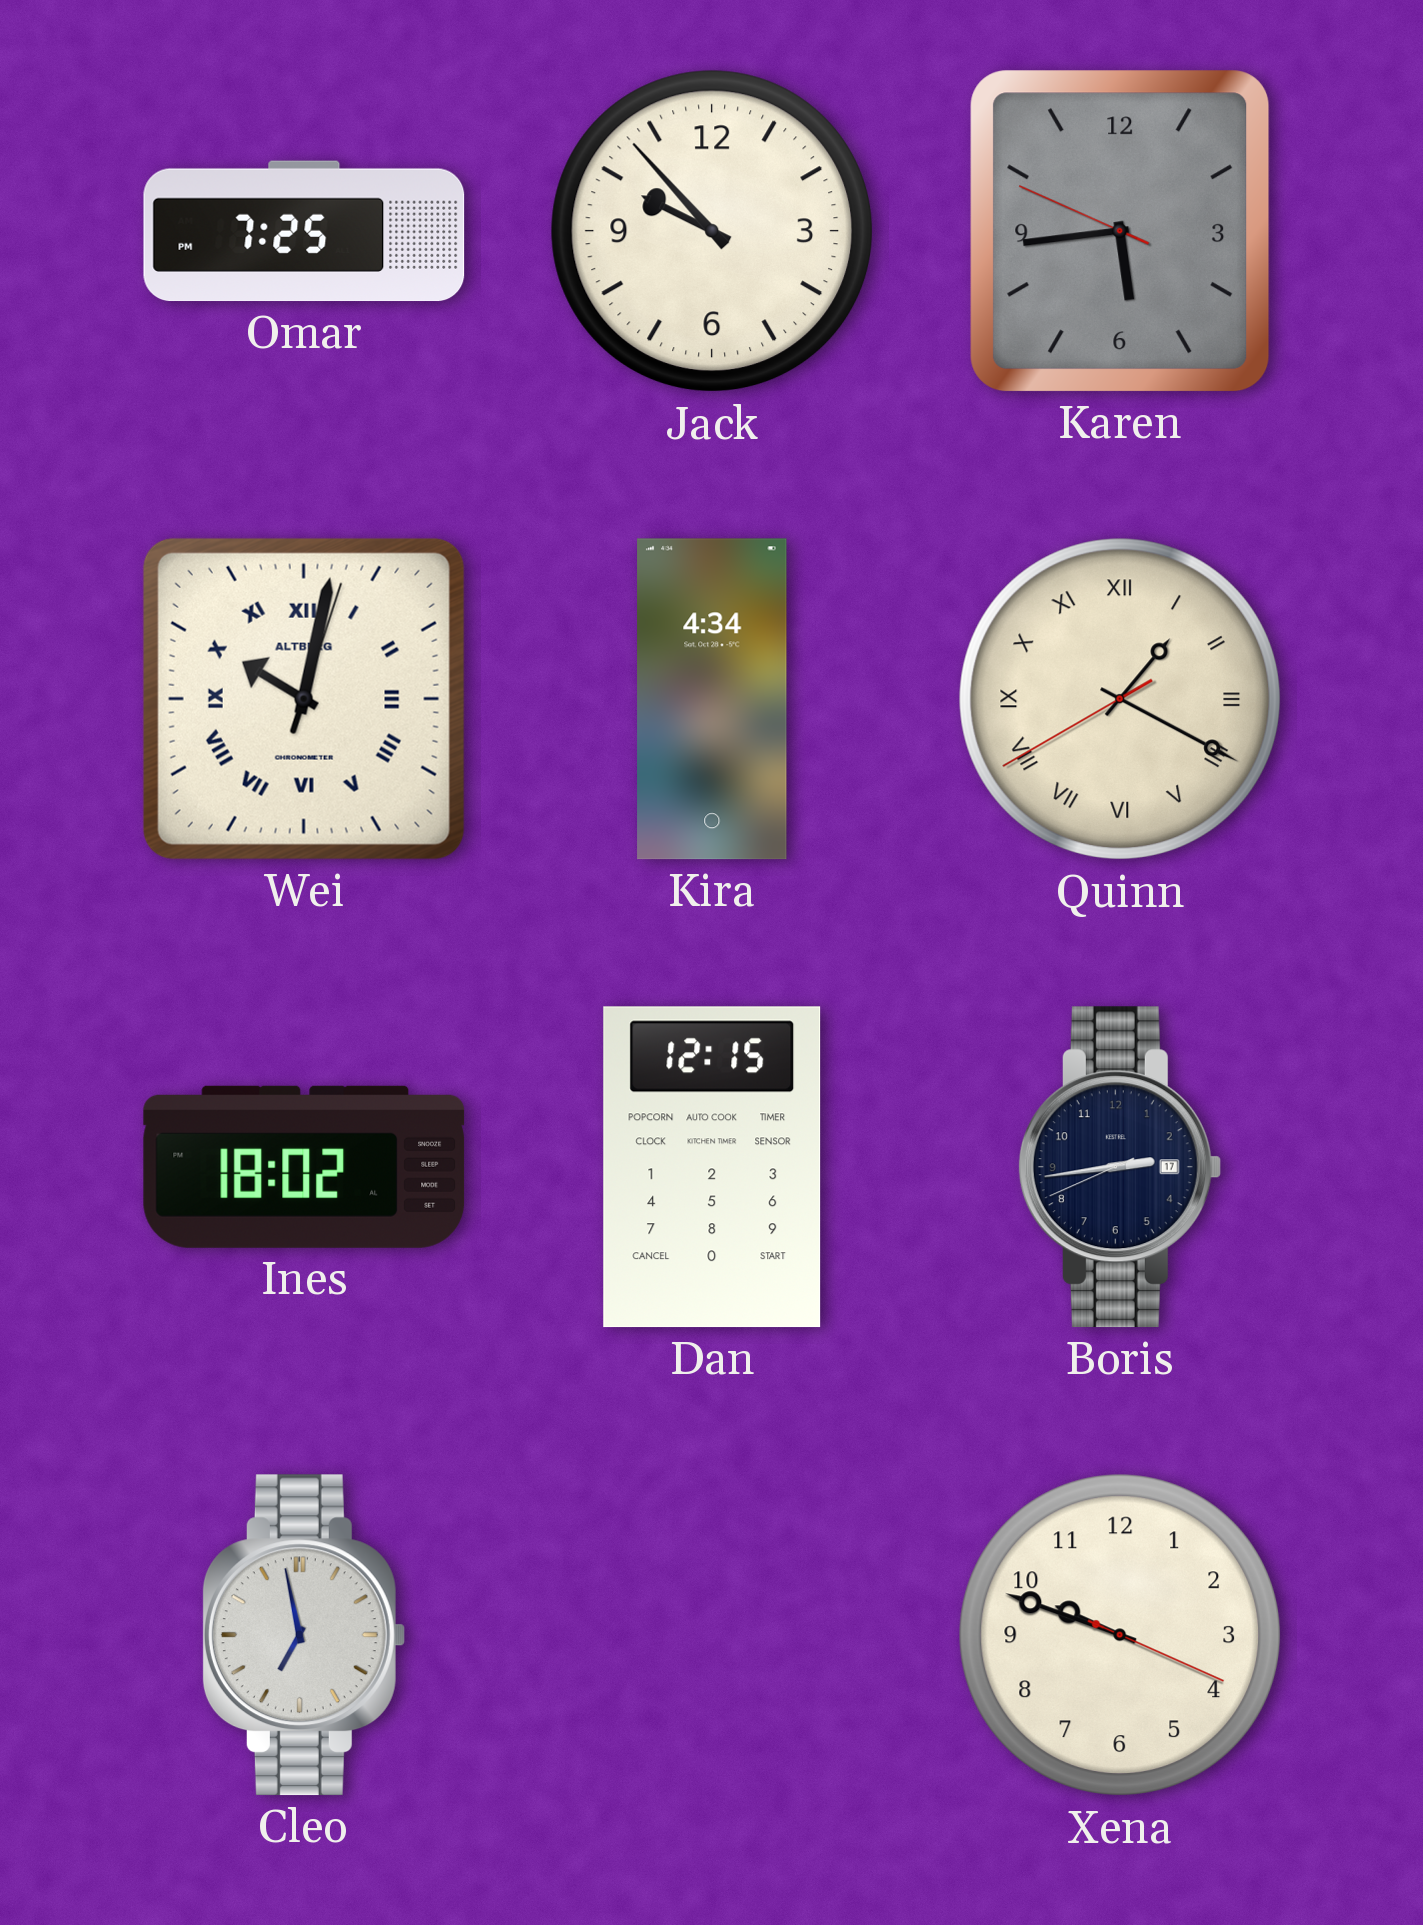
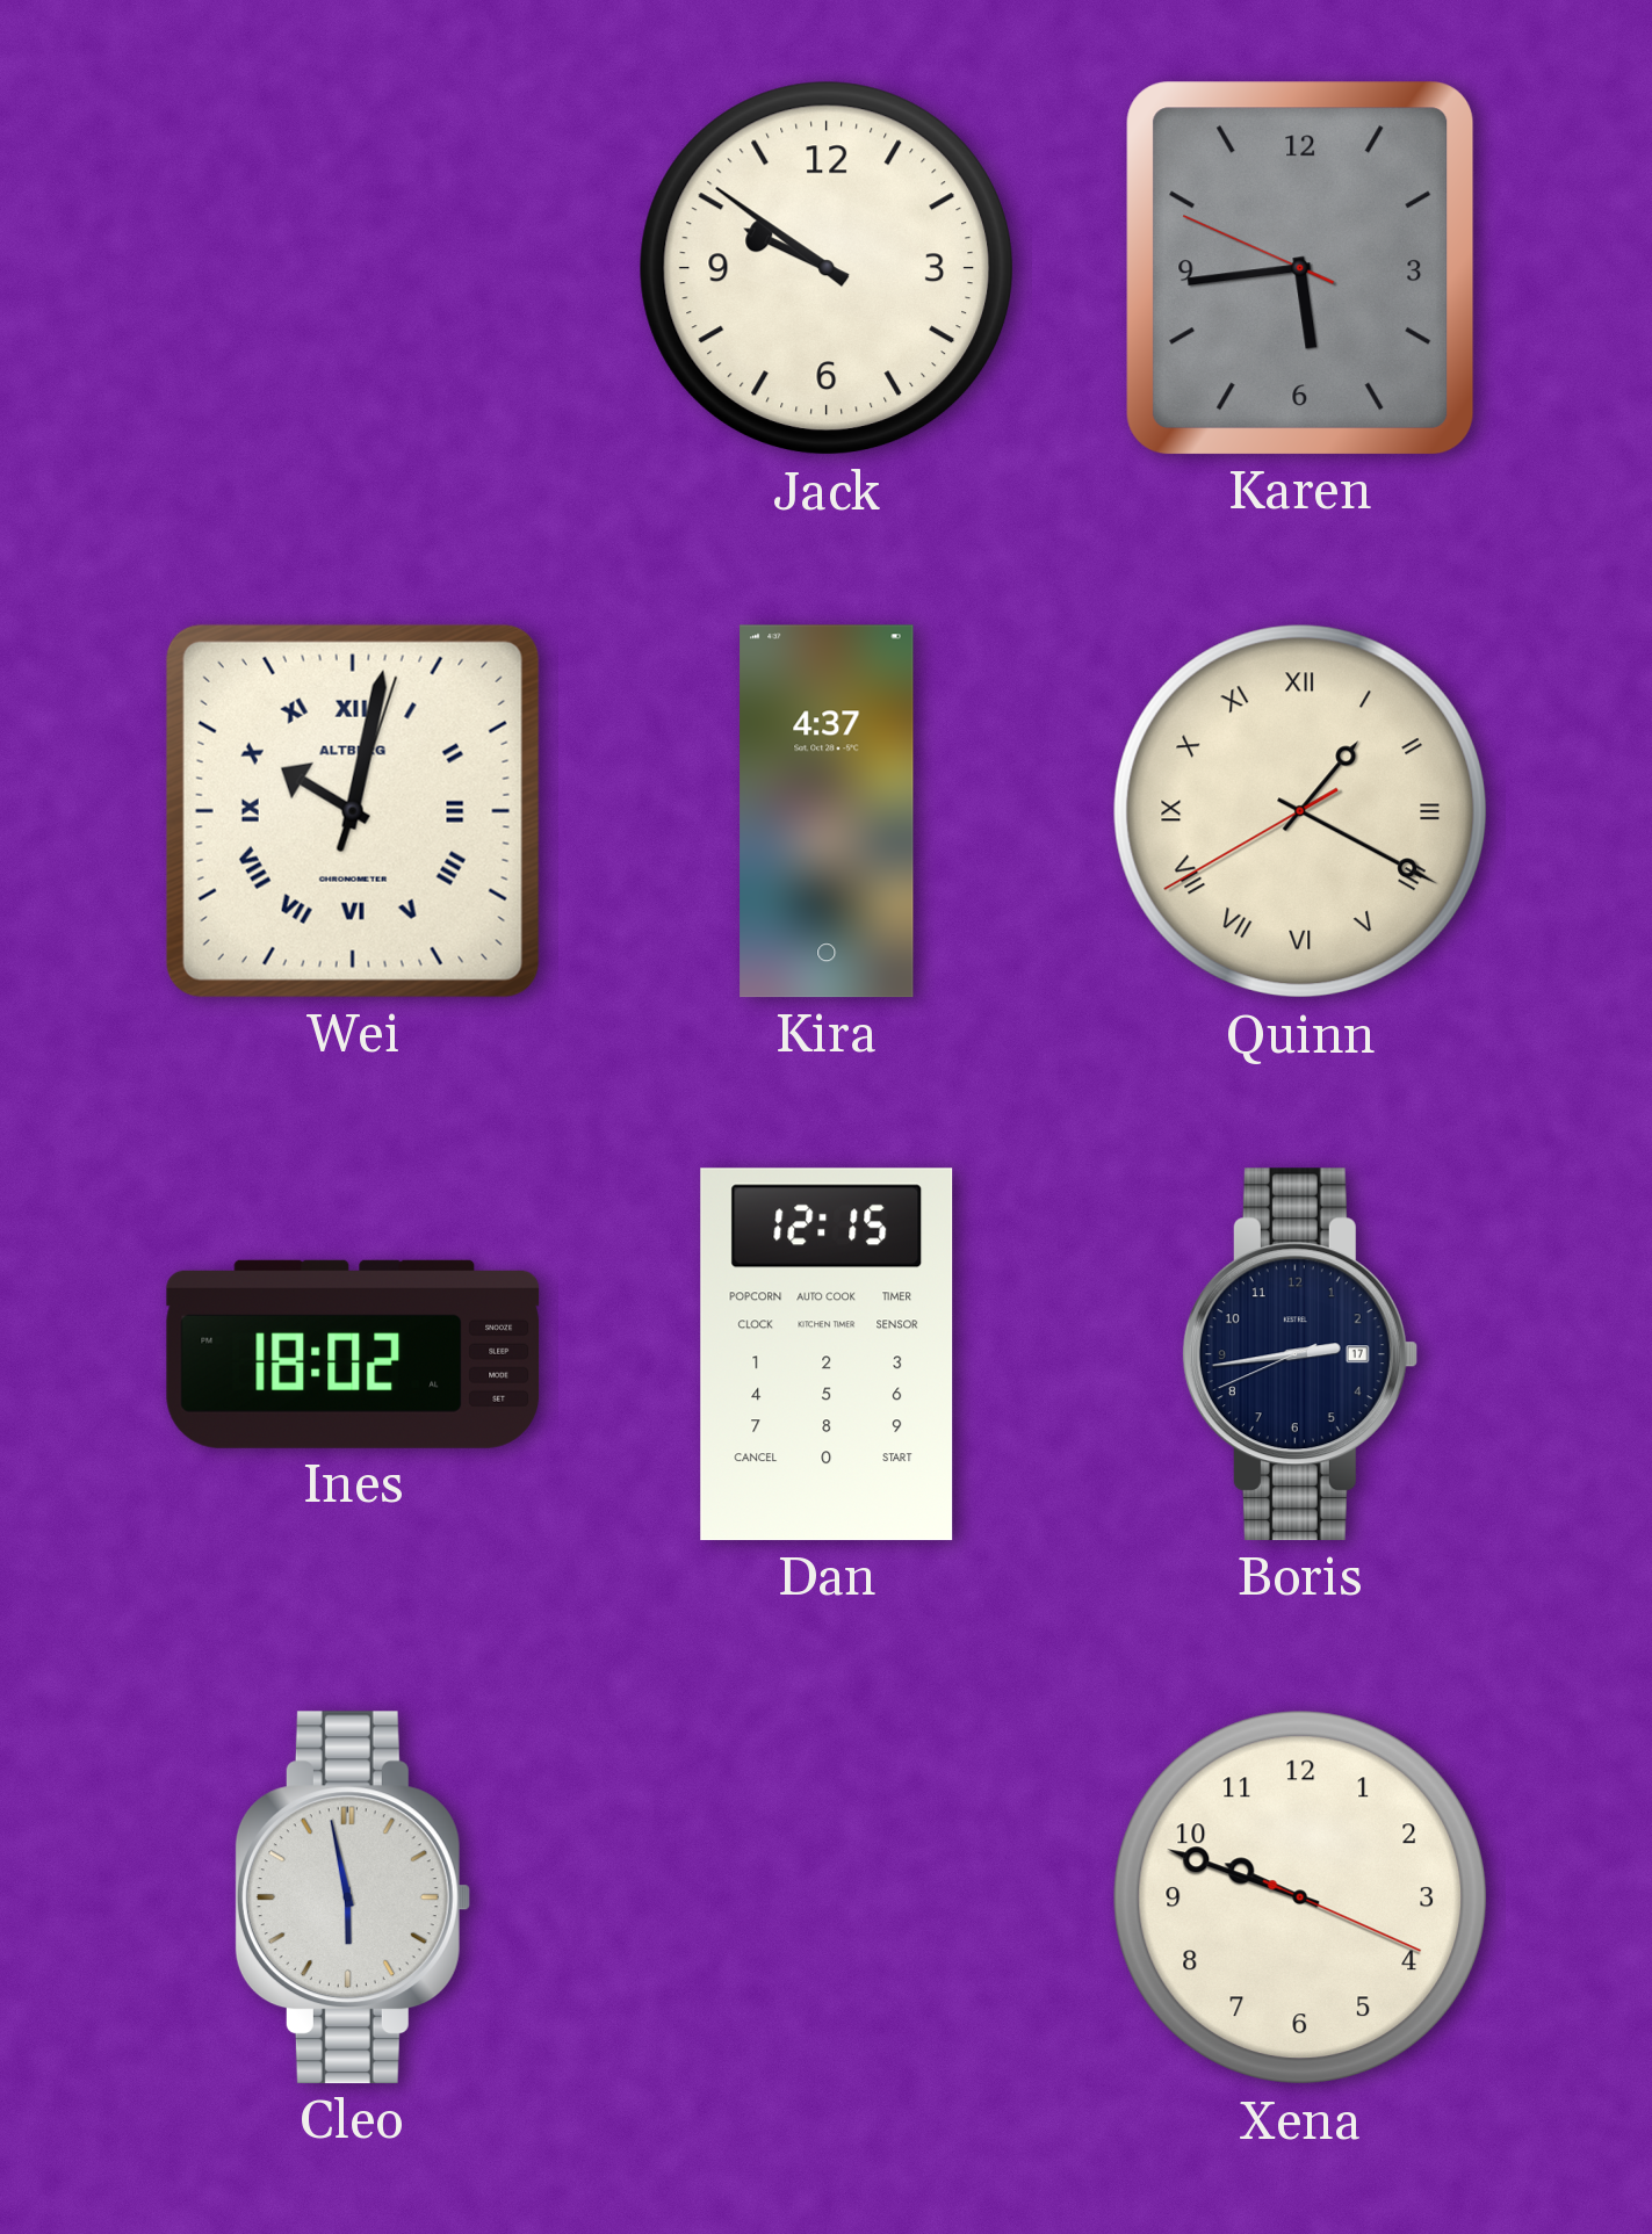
Omar: 7:25 -> none
Jack: 9:53 -> 9:51
Kira: 4:34 -> 4:37
Cleo: 6:58 -> 5:58
